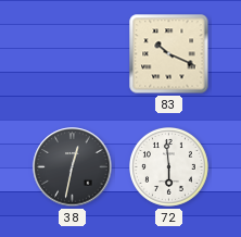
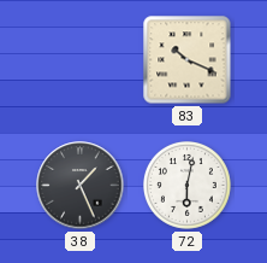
38: 12:32 -> 1:26
72: 5:59 -> 6:02
